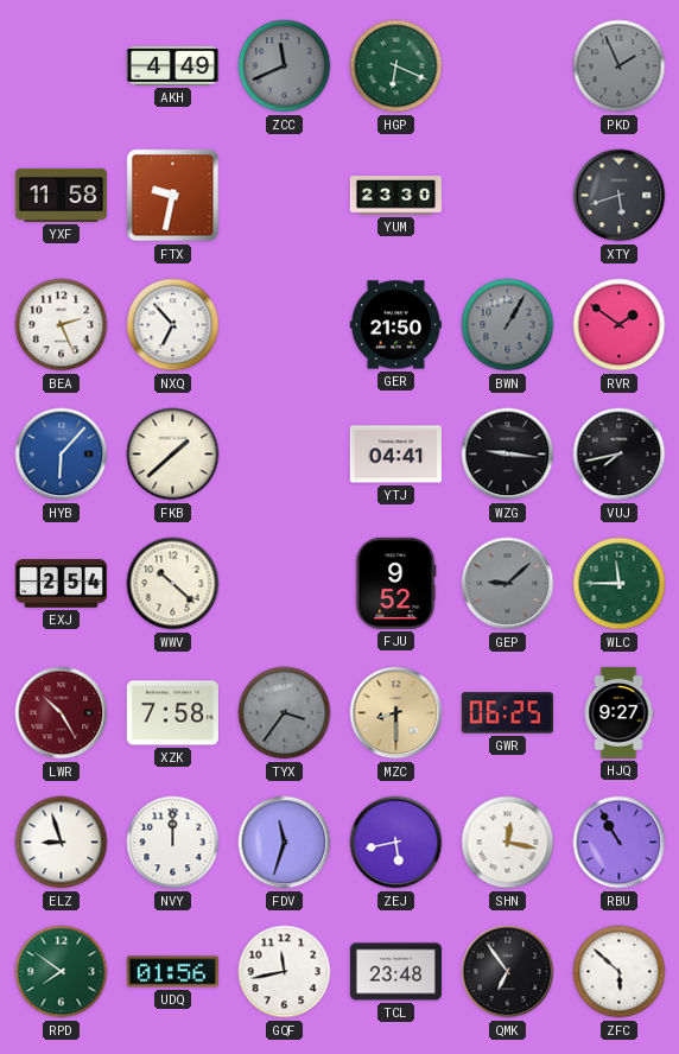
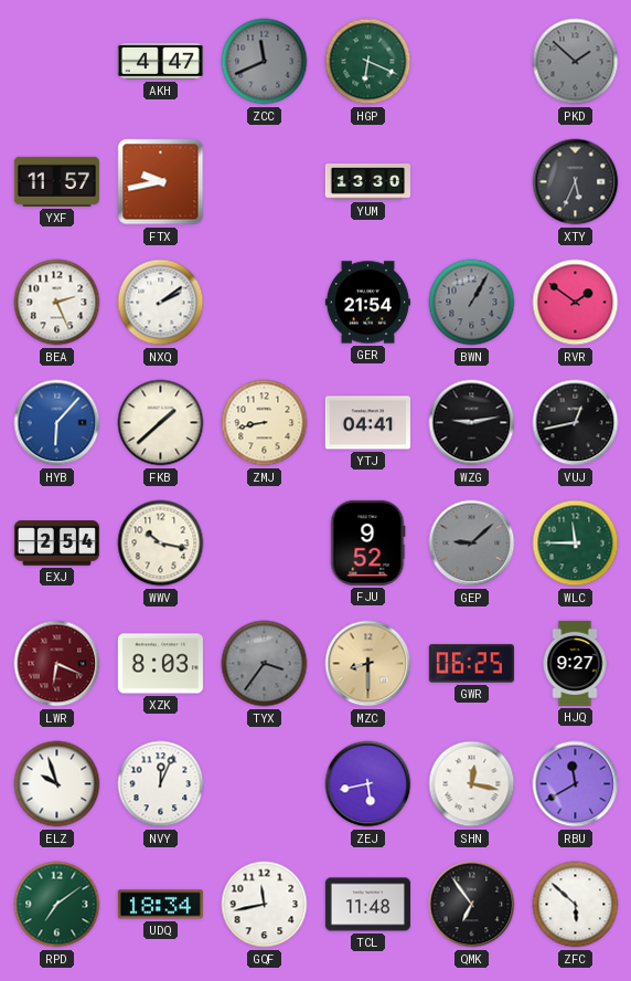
AKH: 4:49 -> 4:47
PKD: 1:56 -> 1:52
YXF: 11:58 -> 11:57
FTX: 9:32 -> 9:43
YUM: 23:30 -> 13:30
XTY: 5:42 -> 5:34
NXQ: 6:53 -> 2:09
GER: 21:50 -> 21:54
ZMJ: none -> 8:43
WZG: 9:16 -> 9:13
VUJ: 7:43 -> 12:43
WWV: 10:22 -> 10:17
LWR: 10:25 -> 6:19
XZK: 7:58 -> 8:03
ELZ: 8:57 -> 9:57
NVY: 12:00 -> 12:04
FDV: 11:33 -> none
RBU: 10:55 -> 11:40
RPD: 7:51 -> 7:09
UDQ: 01:56 -> 18:34
TCL: 23:48 -> 11:48
